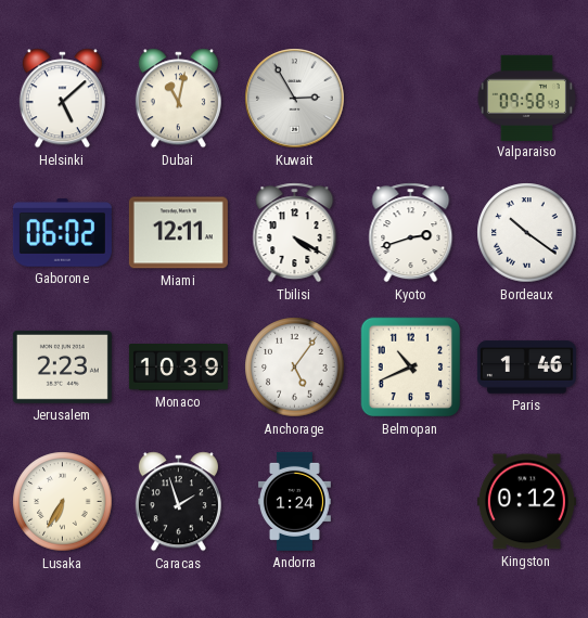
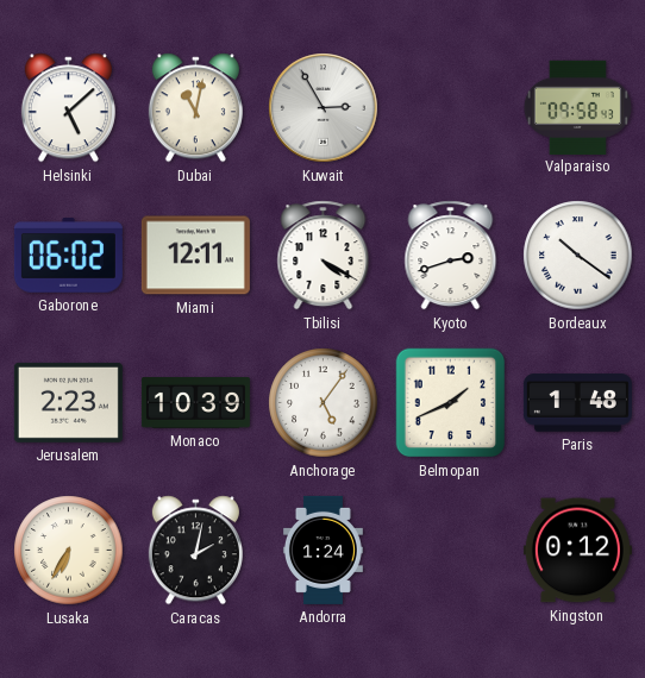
Belmopan: 10:41 -> 1:41
Paris: 1:46 -> 1:48
Caracas: 1:57 -> 2:02
